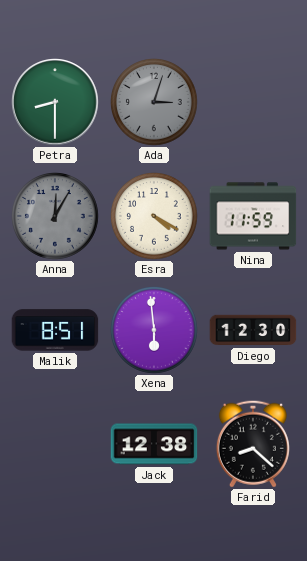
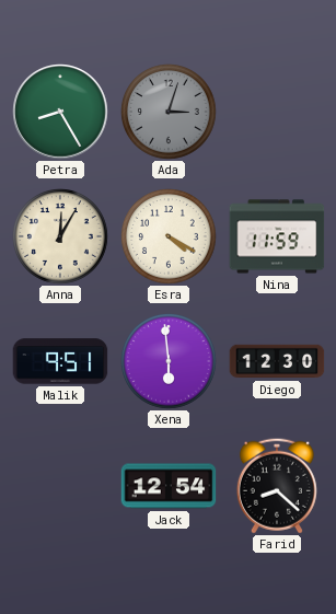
Petra: 8:30 -> 8:25
Anna dial: grey -> cream
Malik: 8:51 -> 9:51
Jack: 12:38 -> 12:54
